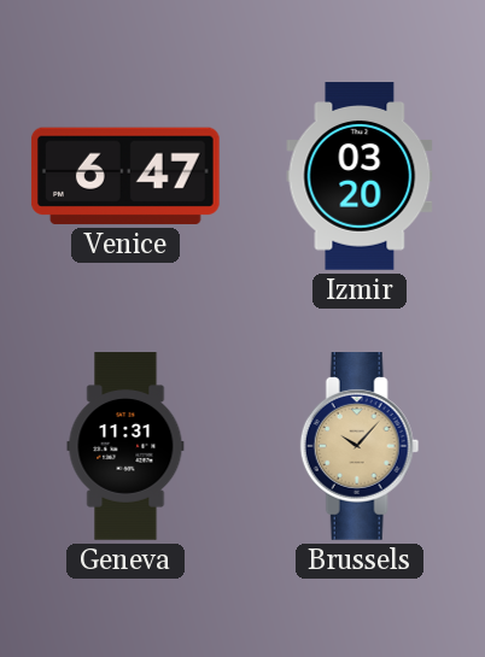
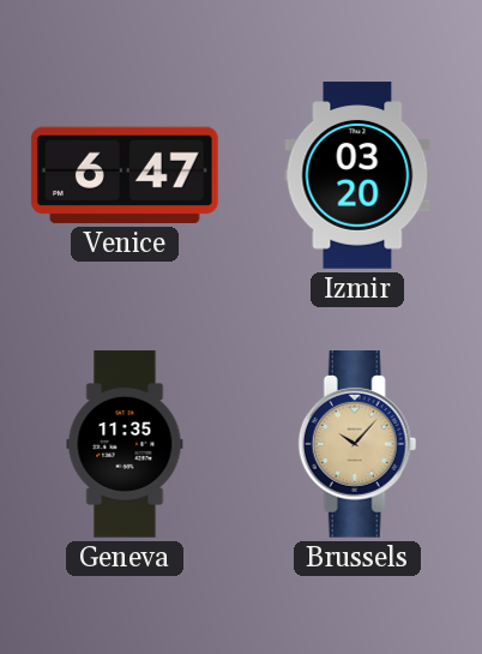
Geneva: 11:31 -> 11:35
